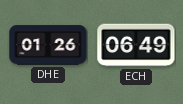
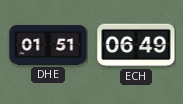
DHE: 01:26 -> 01:51
